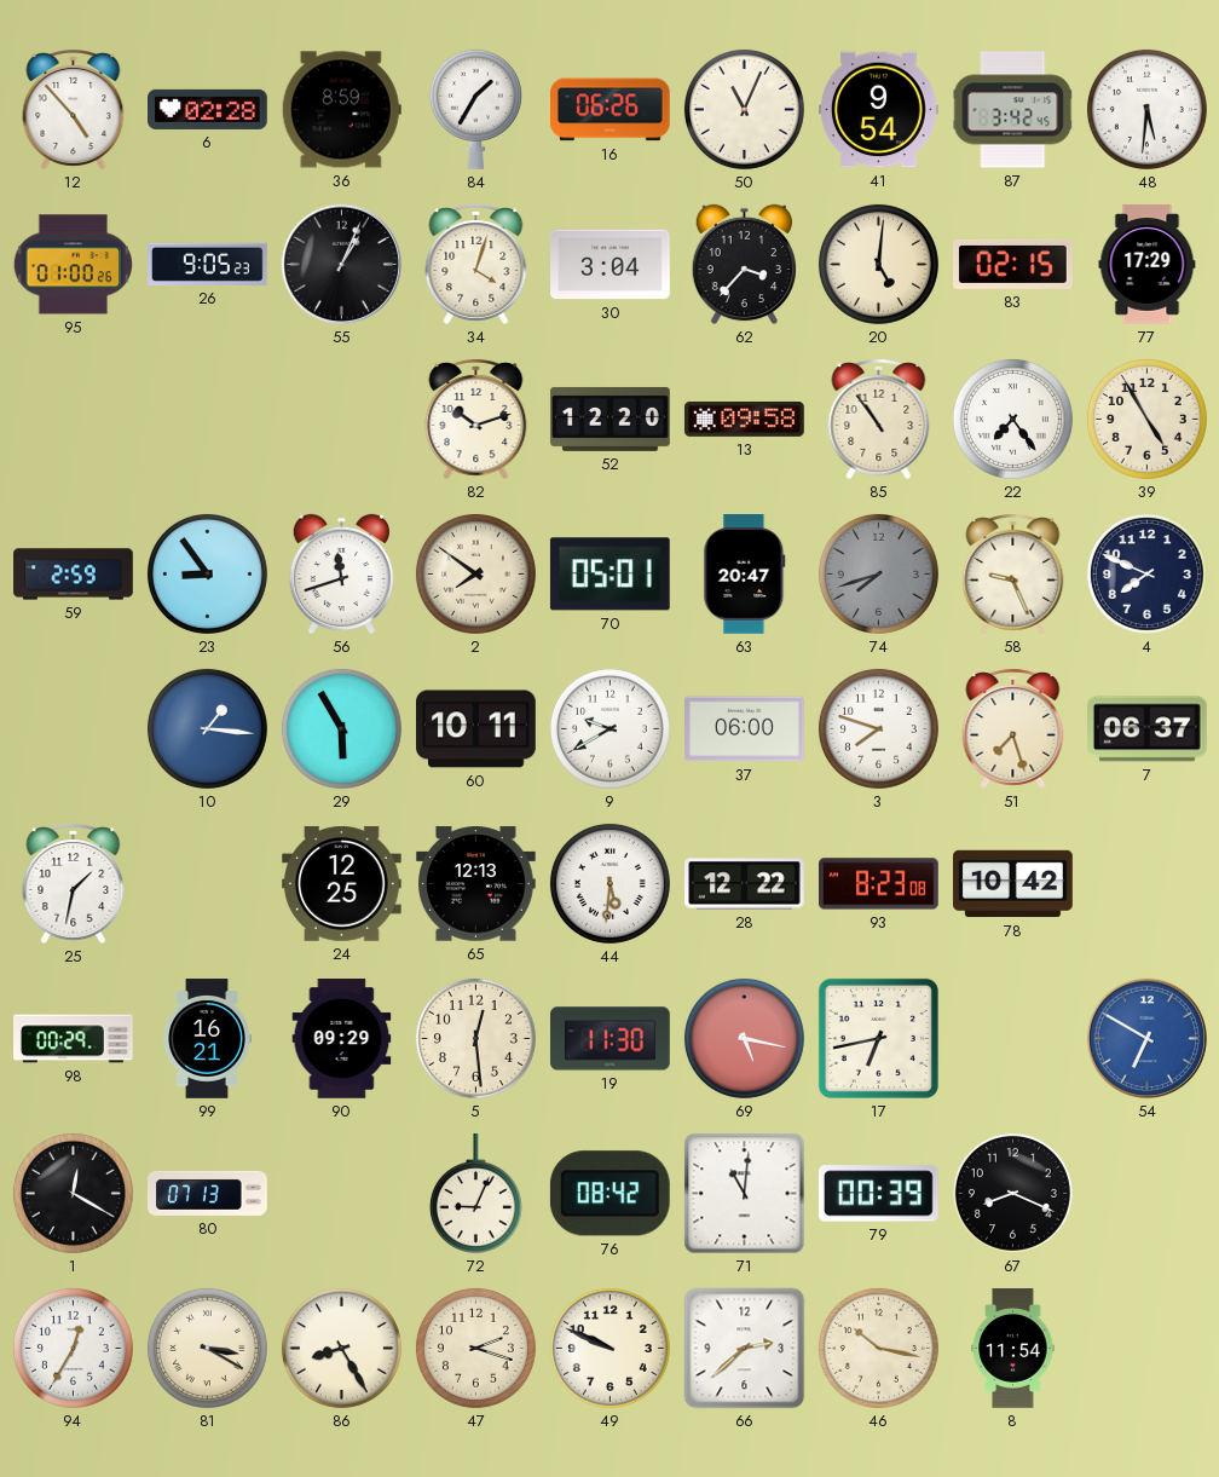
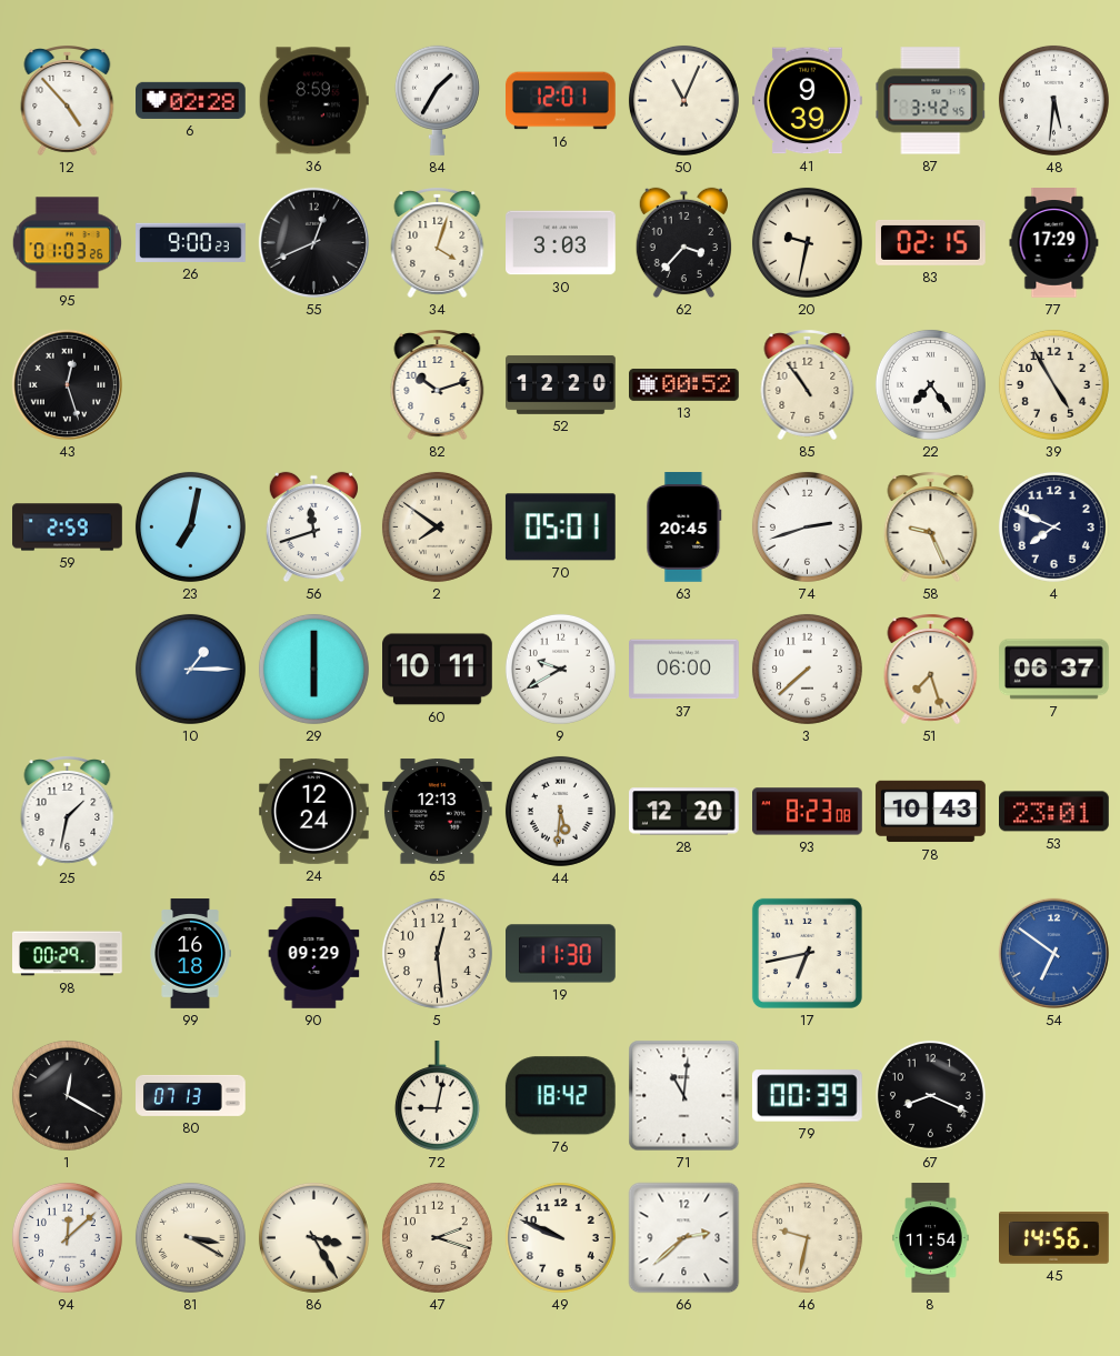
16: 06:26 -> 12:01
41: 9:54 -> 9:39
95: 01:00 -> 01:03
26: 9:05 -> 9:00
55: 1:04 -> 12:41
30: 3:04 -> 3:03
20: 5:01 -> 9:32
43: none -> 12:27
13: 09:58 -> 00:52
23: 8:54 -> 7:02
63: 20:47 -> 20:45
74: 7:42 -> 2:42
74 dial: grey -> white
10: 1:16 -> 1:15
29: 5:55 -> 6:00
3: 7:48 -> 7:38
24: 12:25 -> 12:24
28: 12:22 -> 12:20
78: 10:42 -> 10:43
53: none -> 23:01
99: 16:21 -> 16:18
69: 5:17 -> none
54: 6:50 -> 6:51
72: 9:04 -> 9:02
76: 08:42 -> 18:42
94: 12:35 -> 12:08
86: 8:25 -> 3:25
46: 10:17 -> 9:32
45: none -> 14:56
